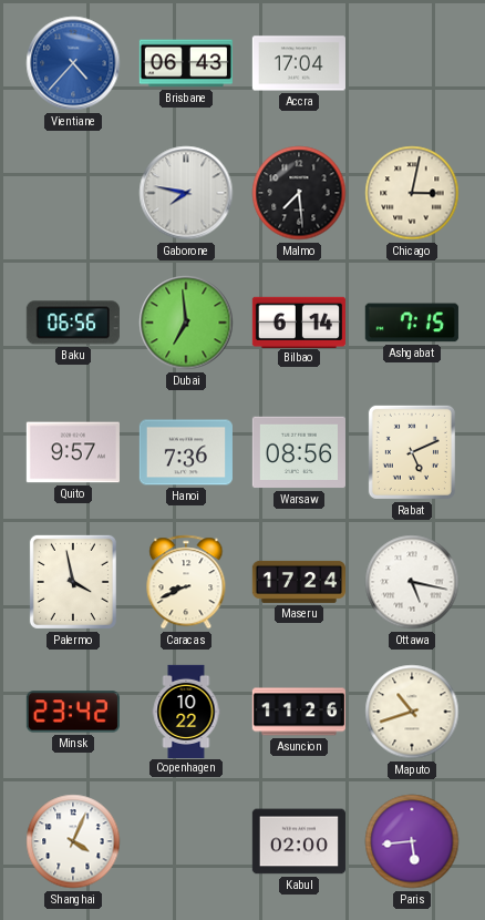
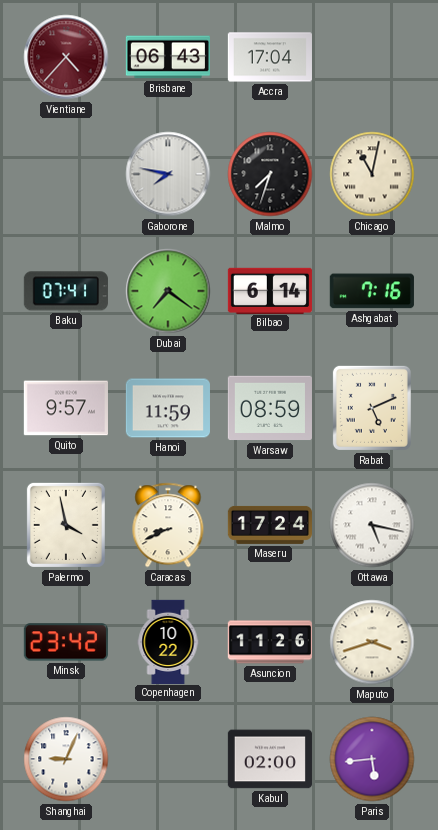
Vientiane dial: blue -> burgundy
Malmo: 7:29 -> 7:33
Chicago: 3:02 -> 11:02
Baku: 06:56 -> 07:41
Dubai: 6:59 -> 7:21
Ashgabat: 7:15 -> 7:16
Hanoi: 7:36 -> 11:59
Warsaw: 08:56 -> 08:59
Maputo: 10:42 -> 3:42
Shanghai: 4:04 -> 9:04
